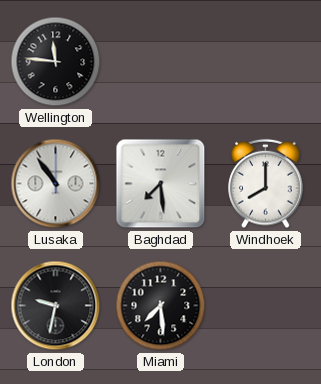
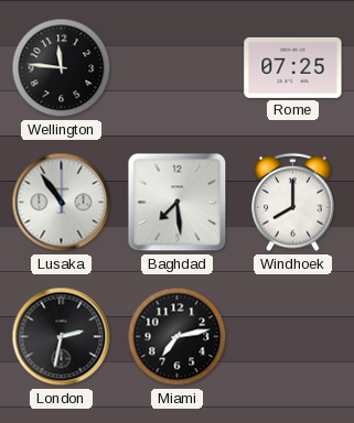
Rome: none -> 07:25
London: 9:32 -> 2:32
Miami: 7:29 -> 7:13
